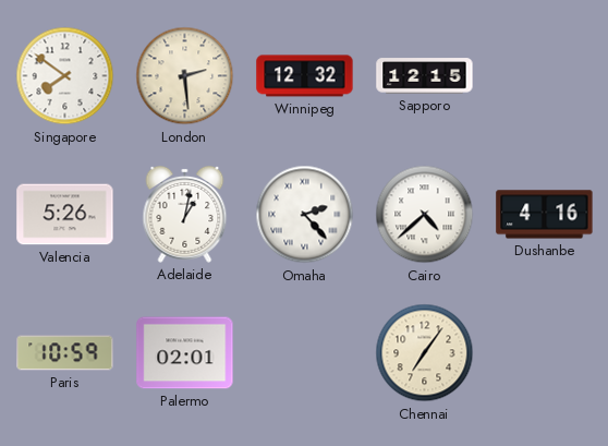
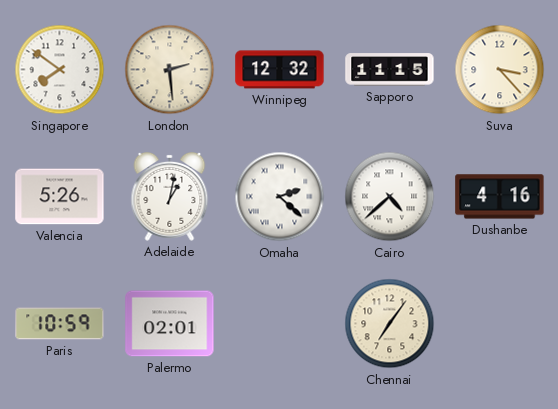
Sapporo: 12:15 -> 11:15
Suva: none -> 3:23
Omaha: 2:23 -> 2:22
